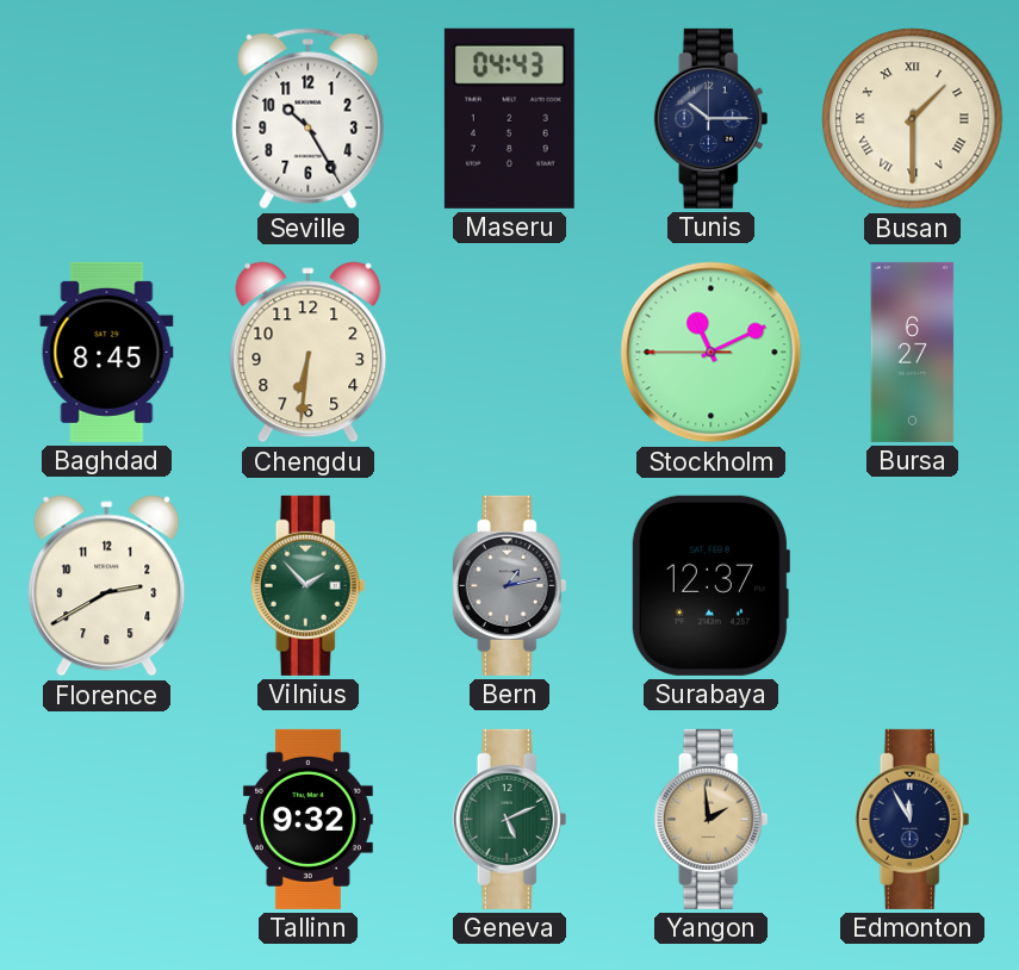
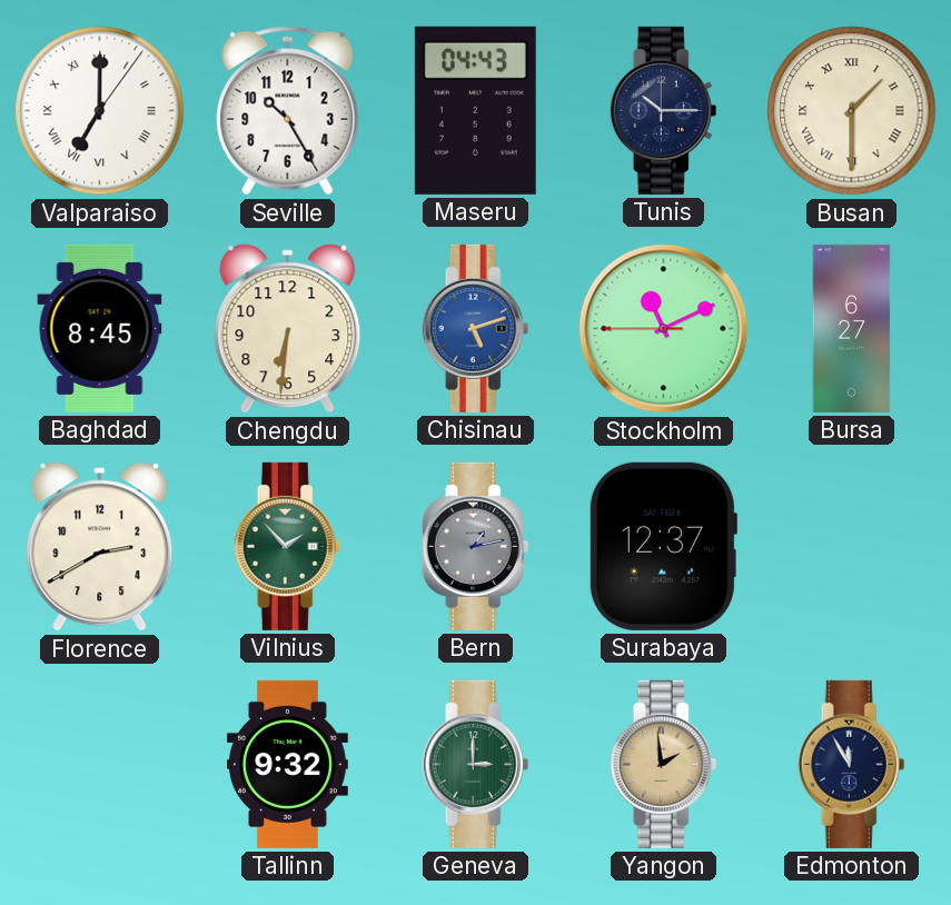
Valparaiso: none -> 7:00
Chisinau: none -> 5:12
Geneva: 5:11 -> 3:00
